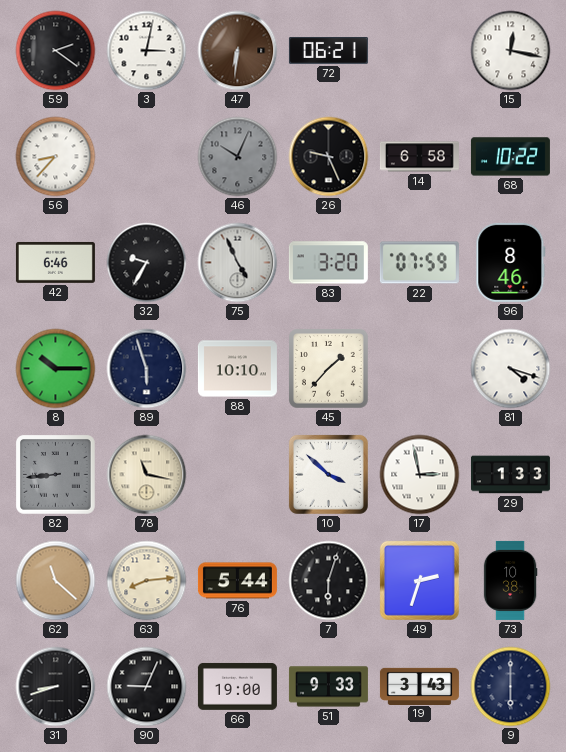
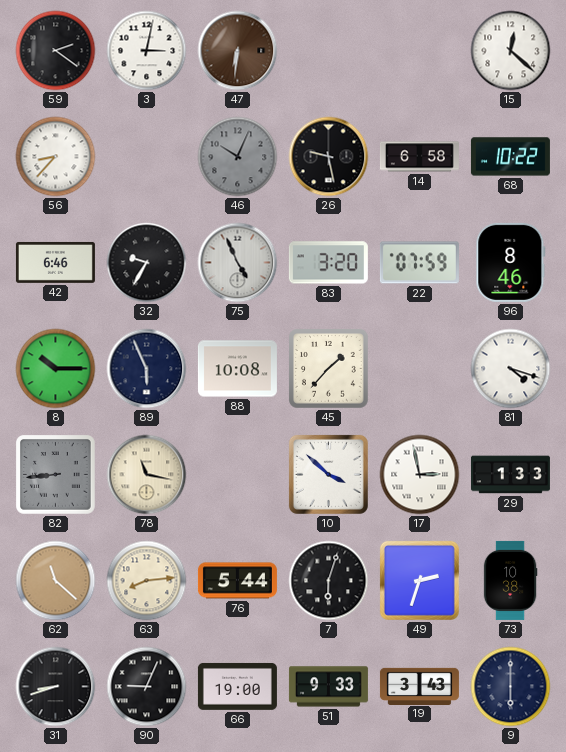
72: 06:21 -> none
15: 12:17 -> 12:22
26: 9:26 -> 9:28
89: 5:57 -> 5:56
88: 10:10 -> 10:08
